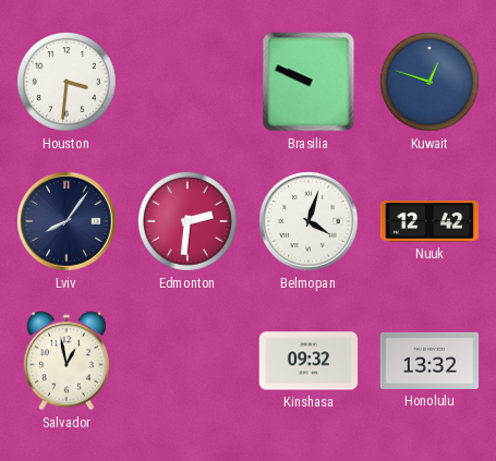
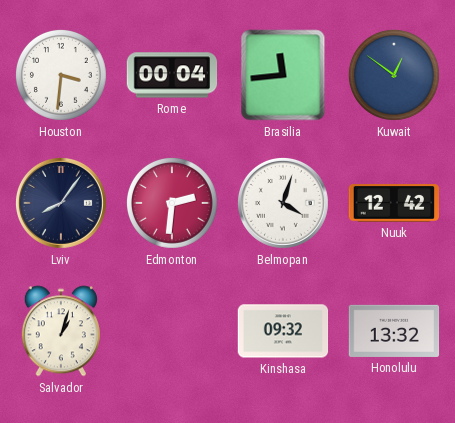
Rome: none -> 00:04
Brasilia: 9:49 -> 11:44
Kuwait: 12:48 -> 12:51
Salvador: 12:58 -> 1:03
